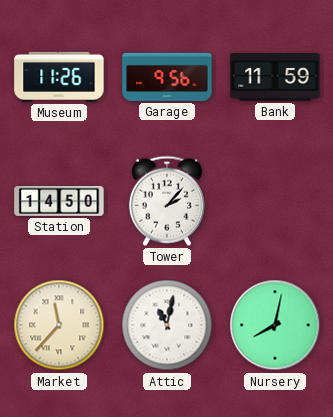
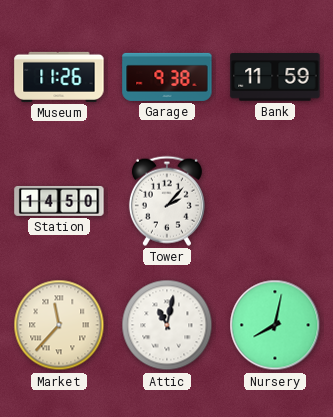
Garage: 9:56 -> 9:38
